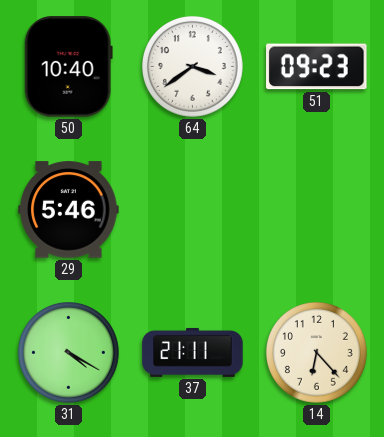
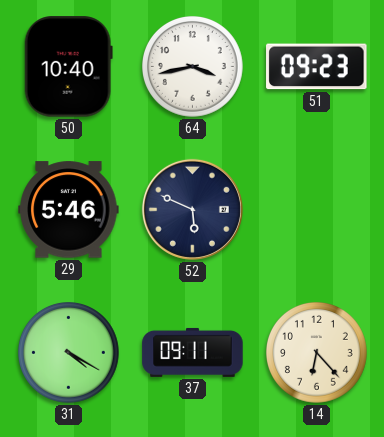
64: 3:39 -> 3:43
52: none -> 5:49
37: 21:11 -> 09:11
